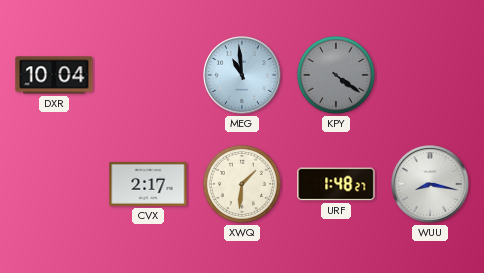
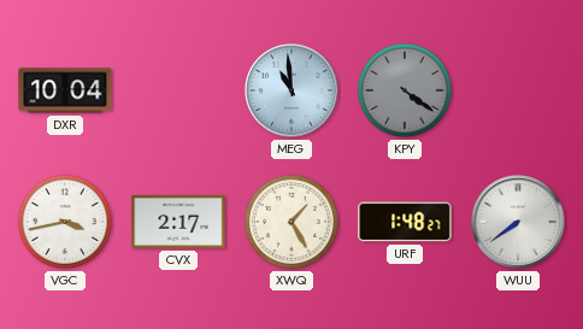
VGC: none -> 3:43
XWQ: 1:31 -> 1:25
WUU: 8:17 -> 7:39
